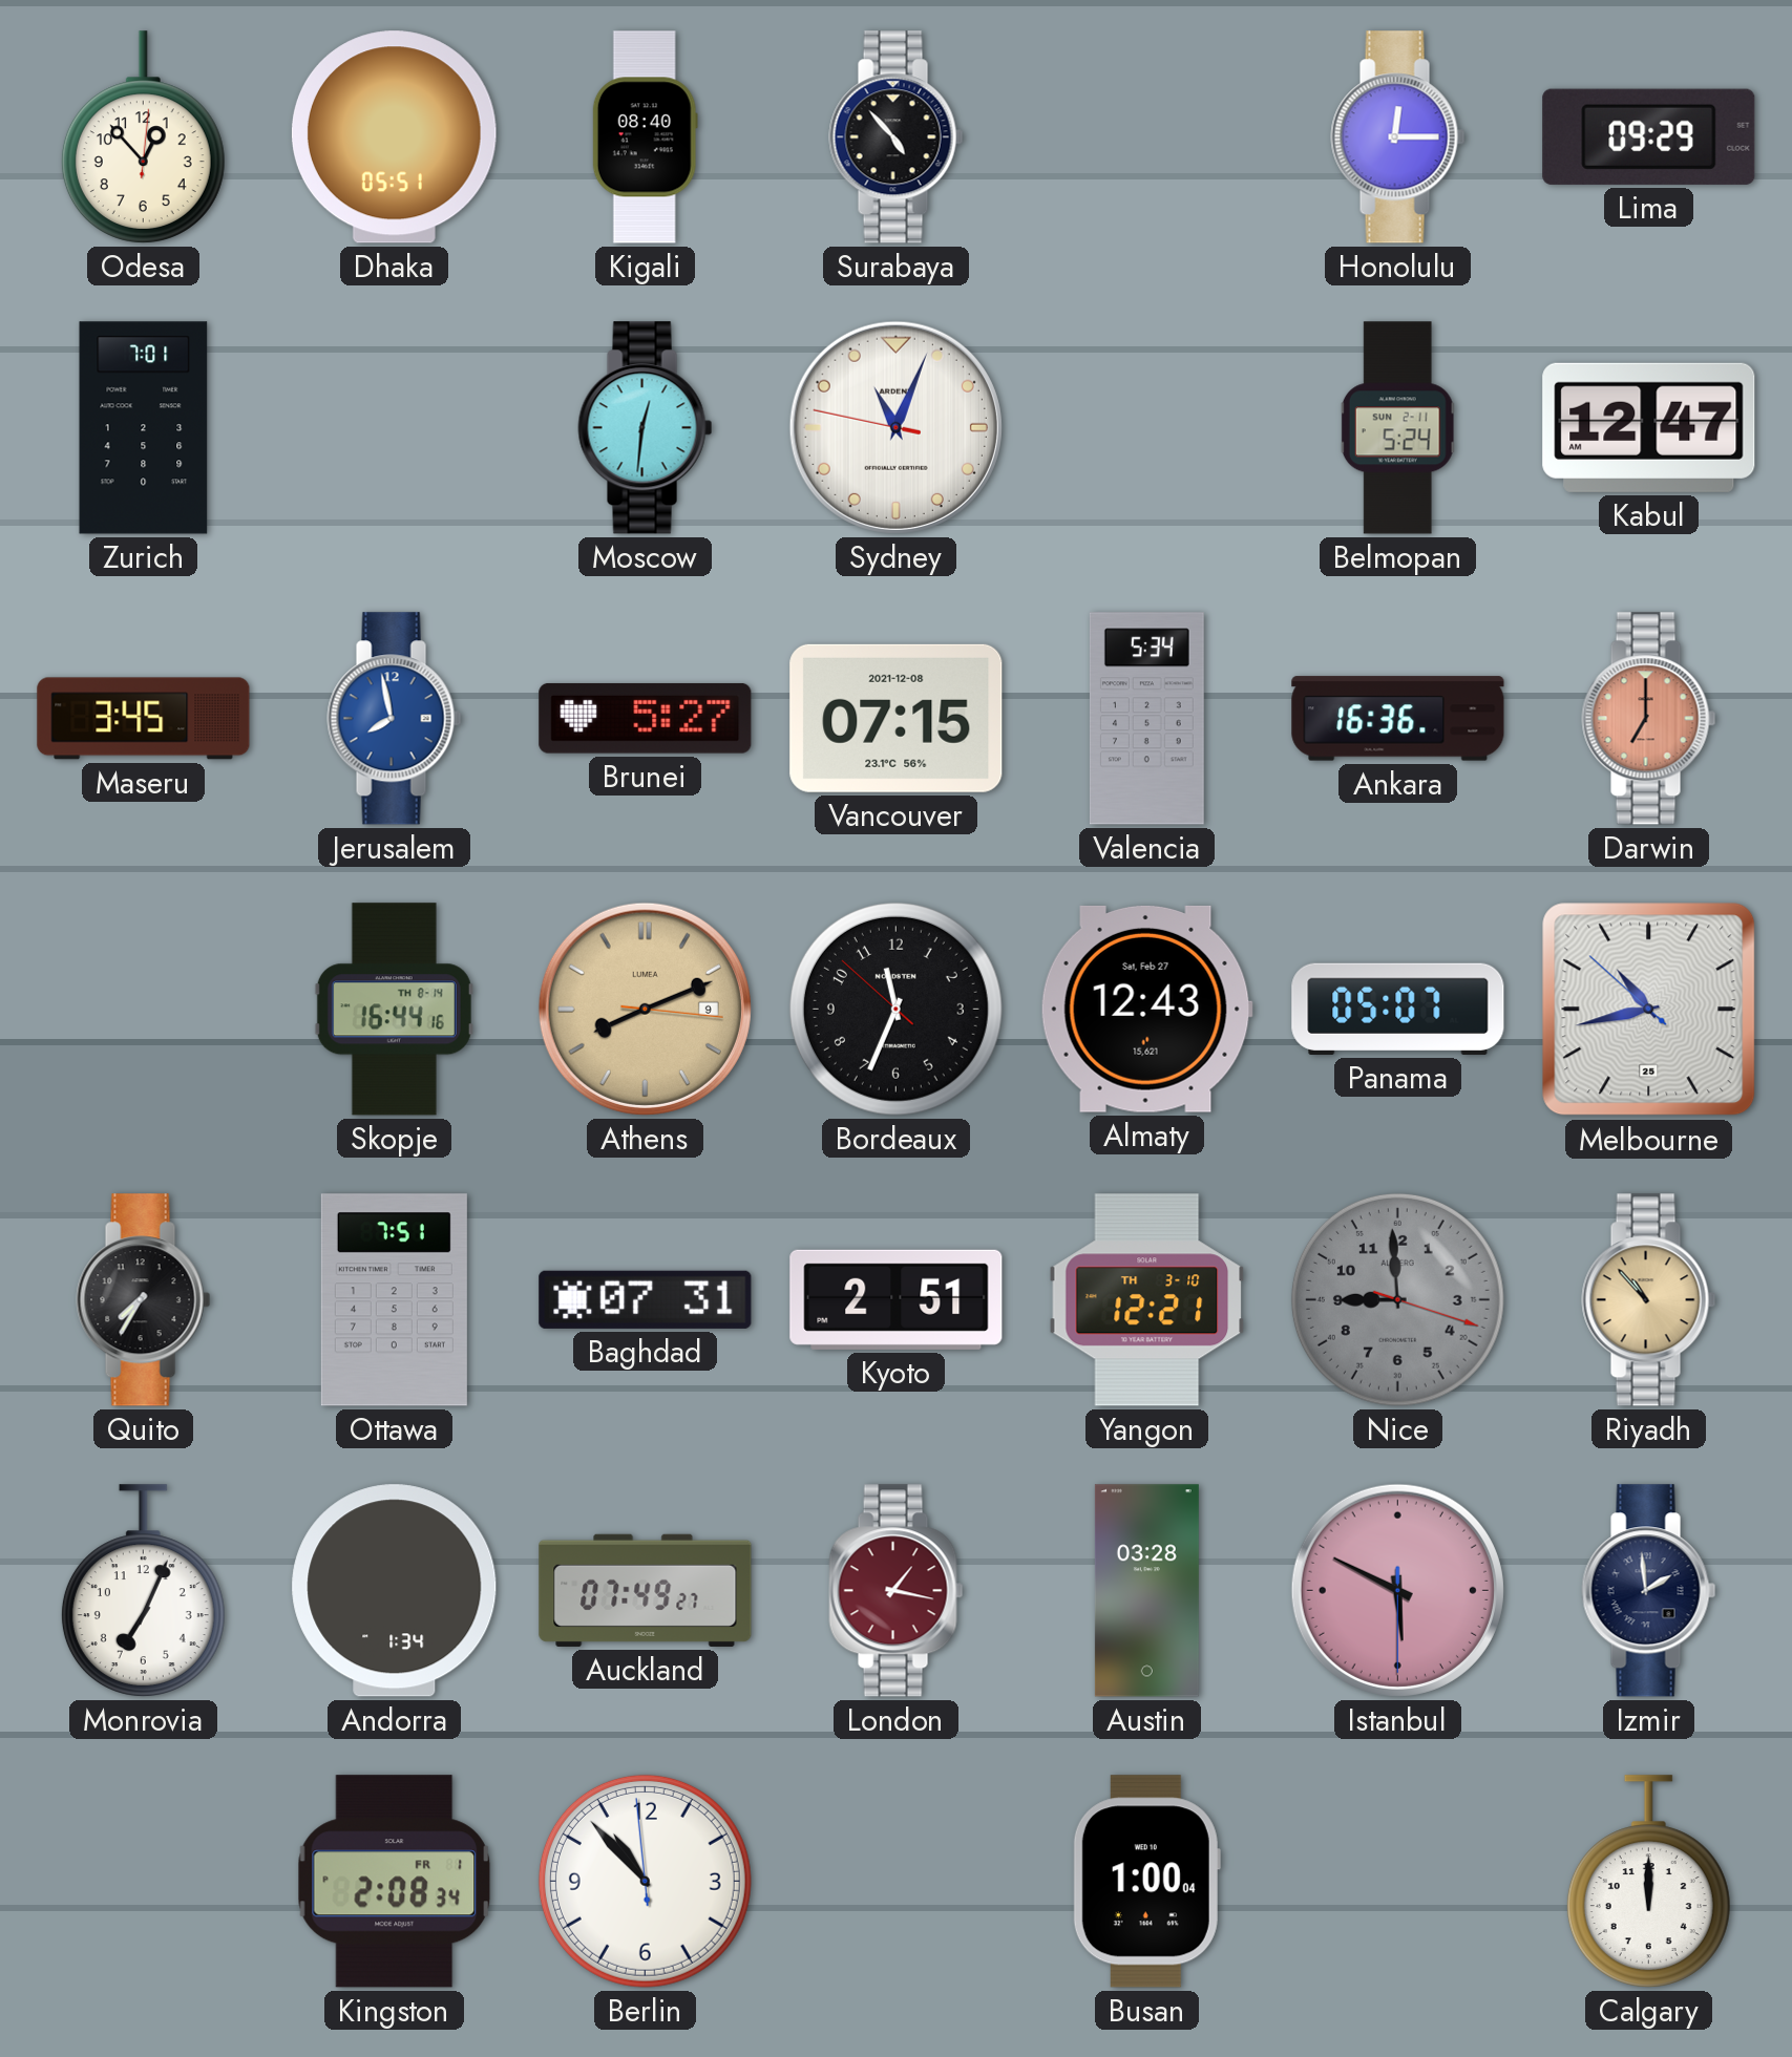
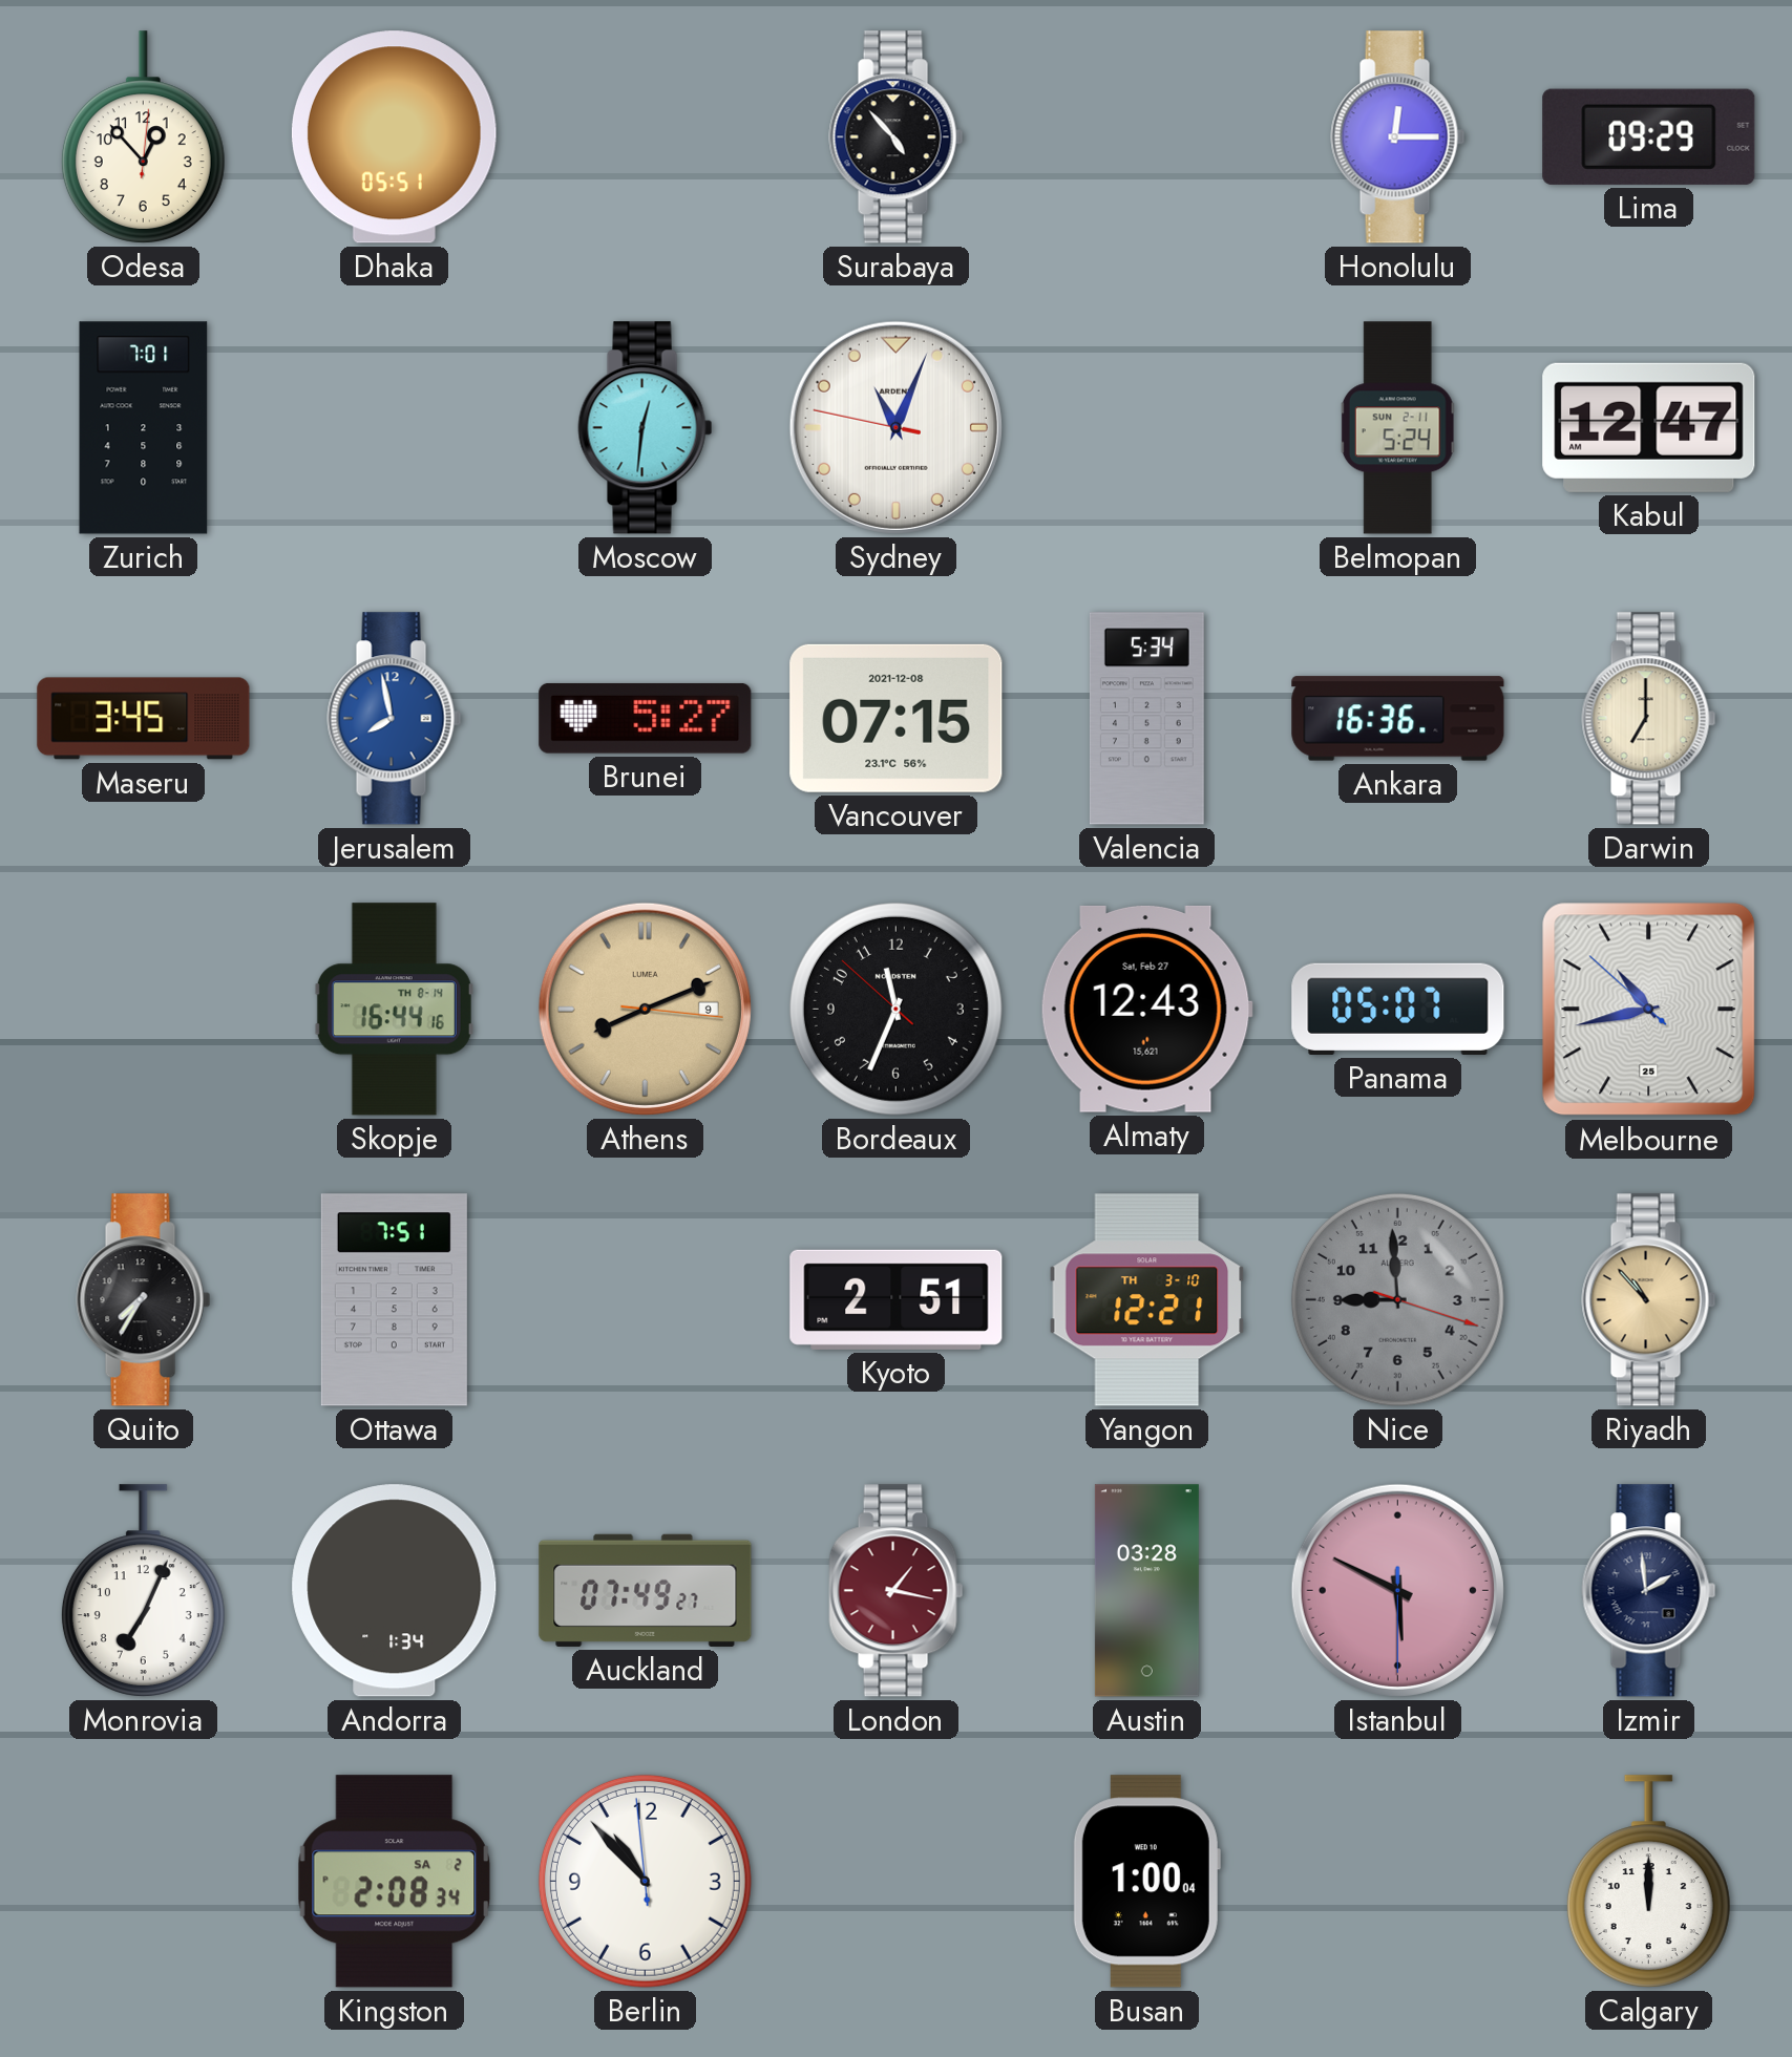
Kigali: 08:40 -> none
Darwin dial: salmon -> cream
Baghdad: 07:31 -> none
Kingston date: FR 1 -> SA 2
